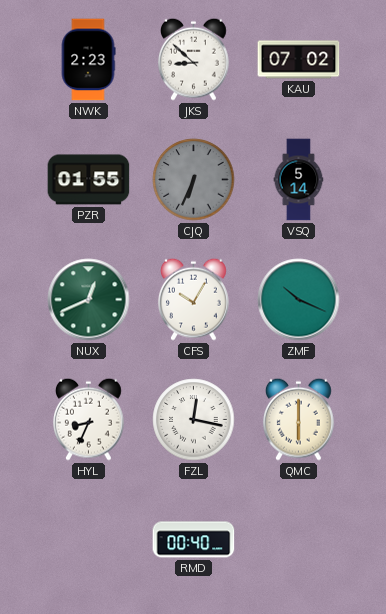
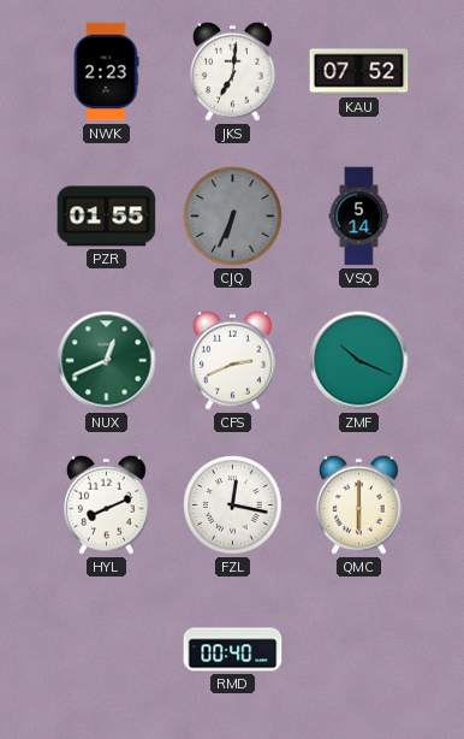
JKS: 8:52 -> 7:01
KAU: 07:02 -> 07:52
CFS: 10:05 -> 2:41
HYL: 8:34 -> 8:11
